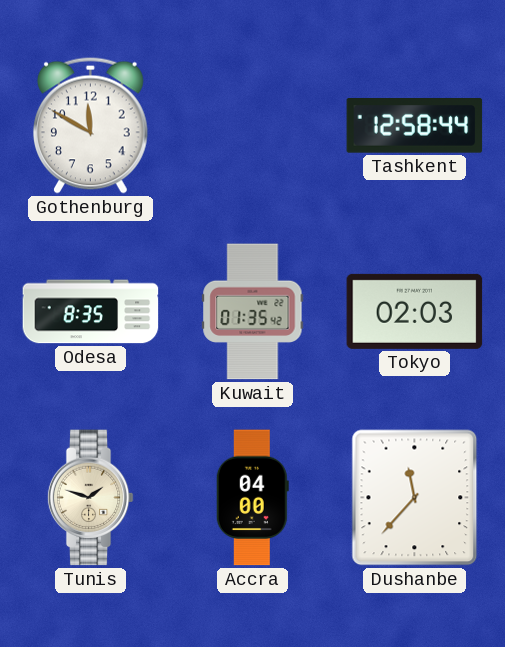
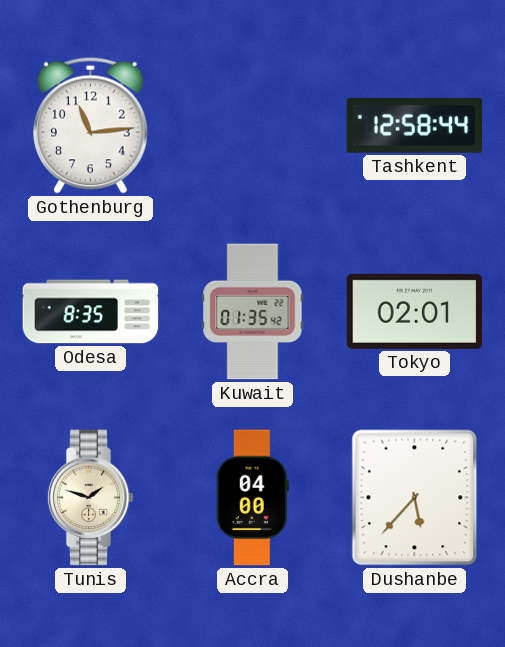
Gothenburg: 11:50 -> 11:14
Tokyo: 02:03 -> 02:01
Dushanbe: 11:37 -> 5:37
